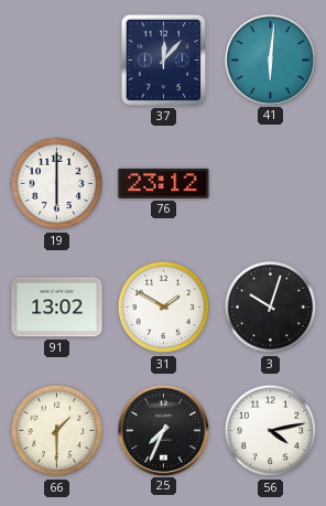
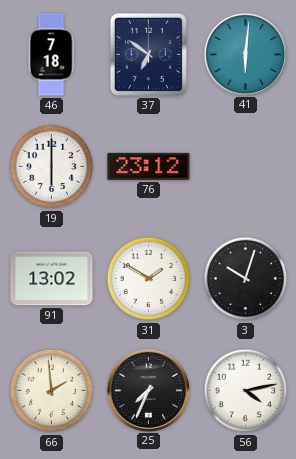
46: none -> 7:18
37: 12:07 -> 6:51
66: 1:30 -> 1:59
